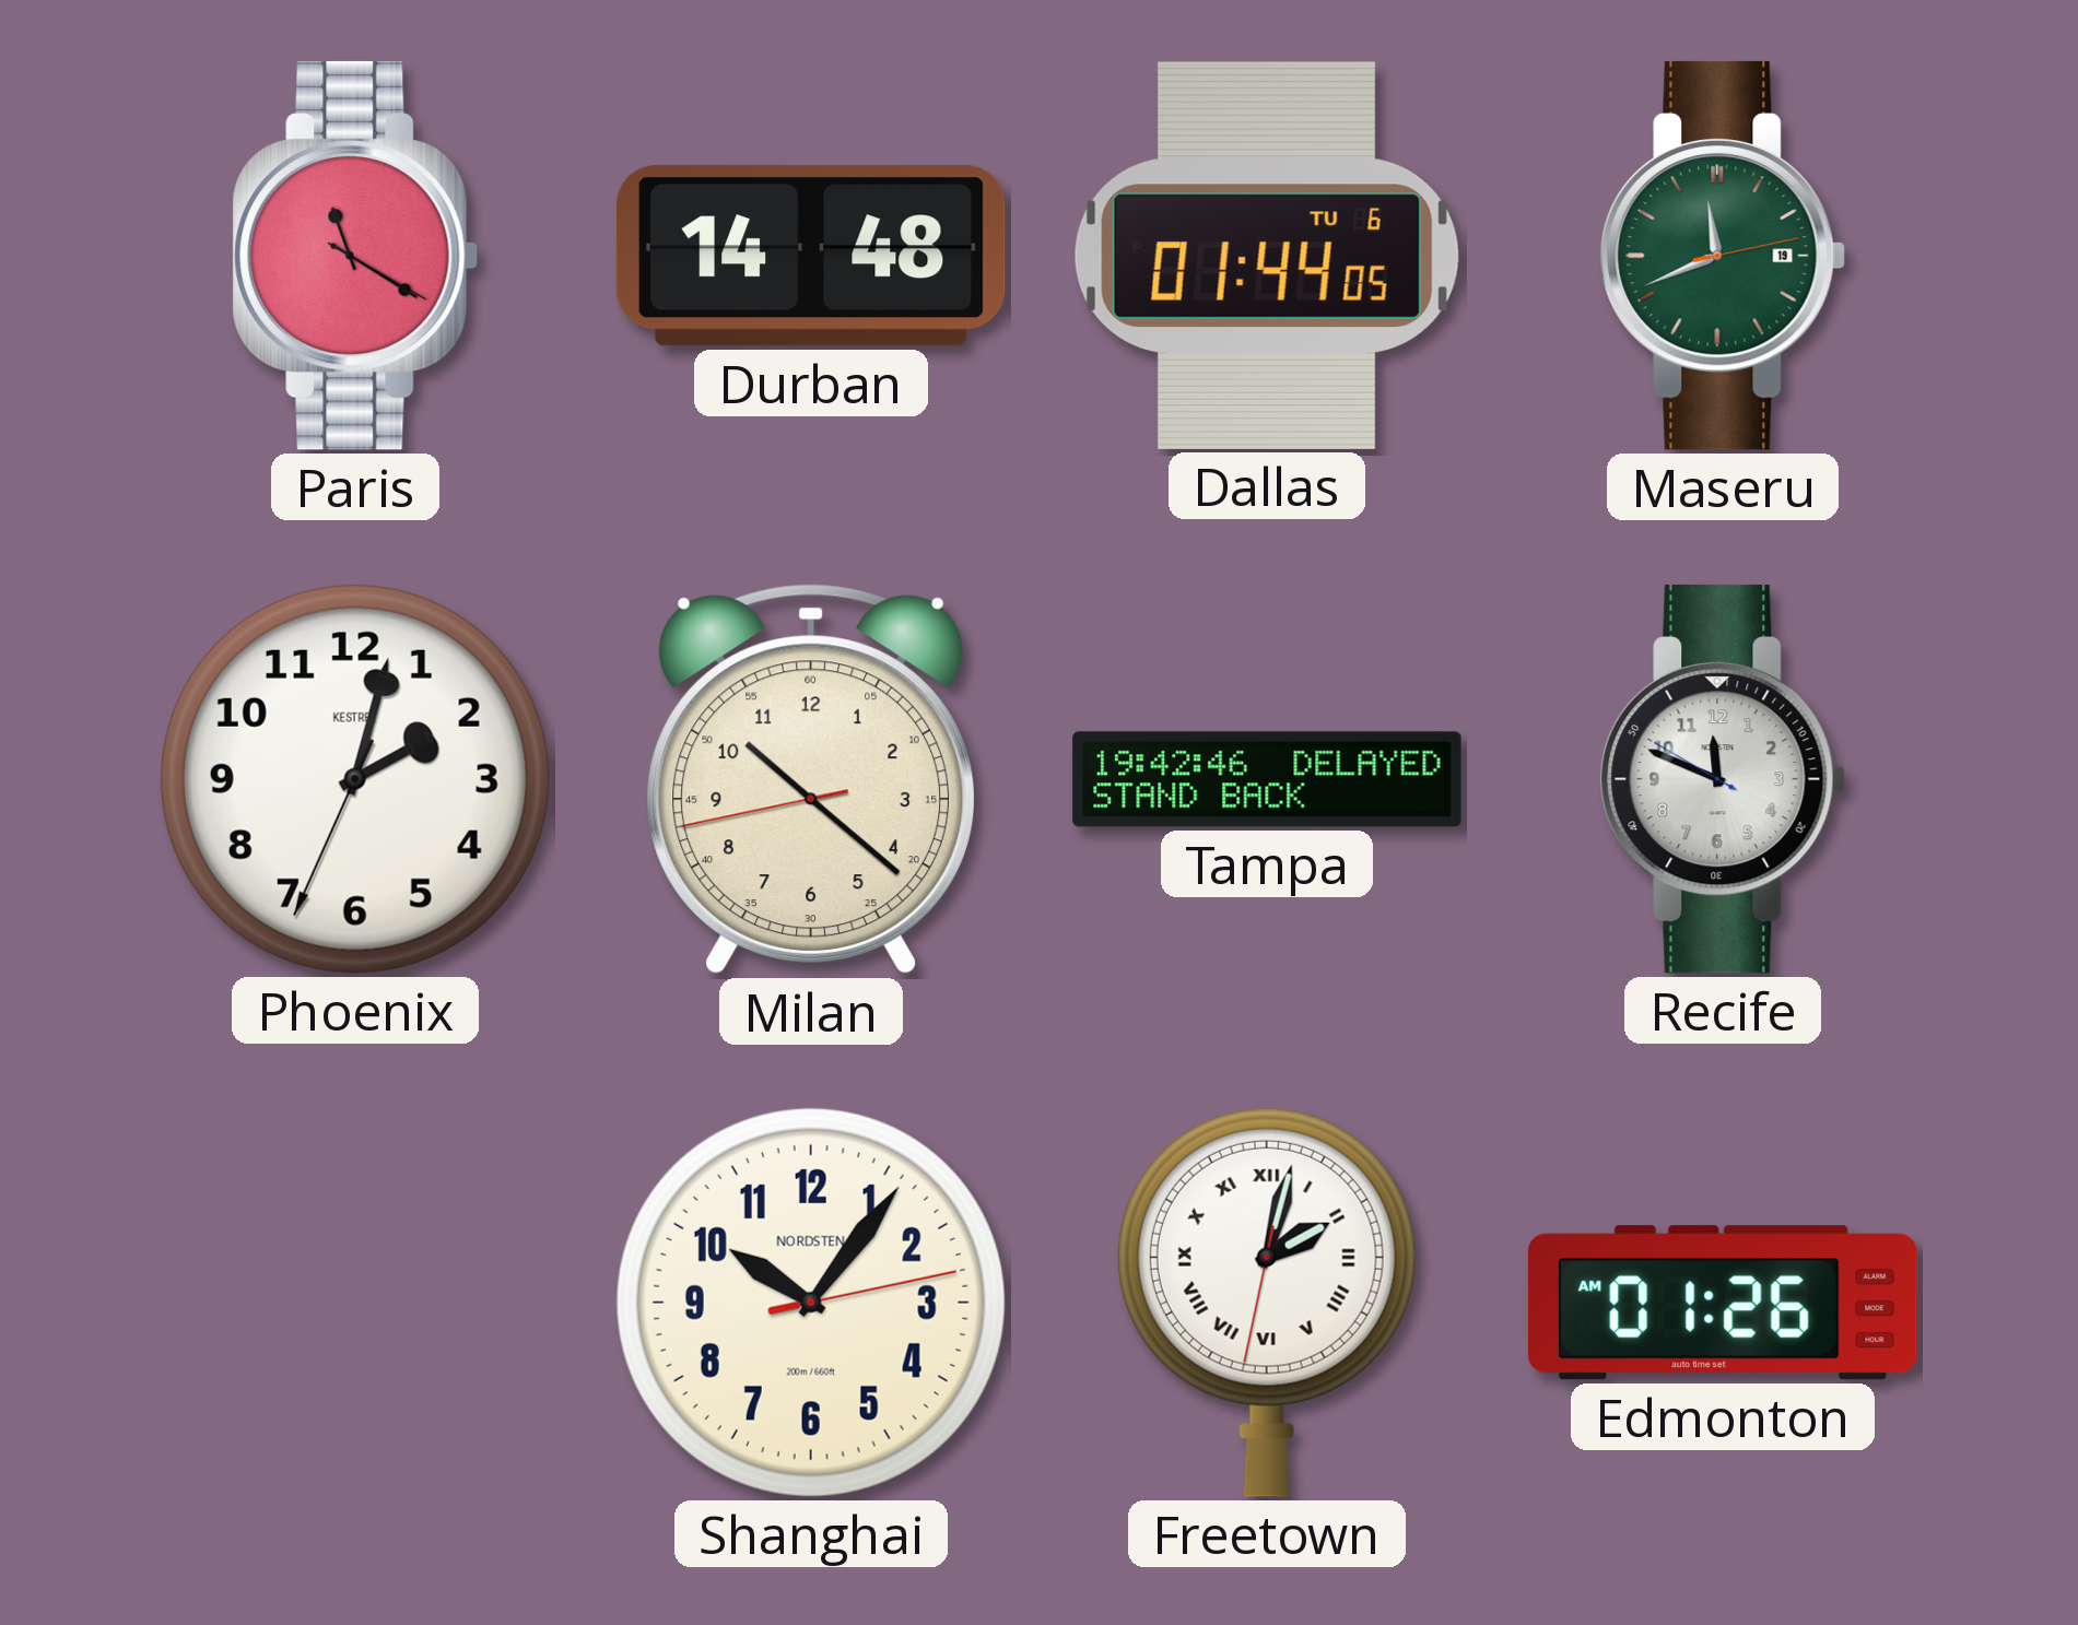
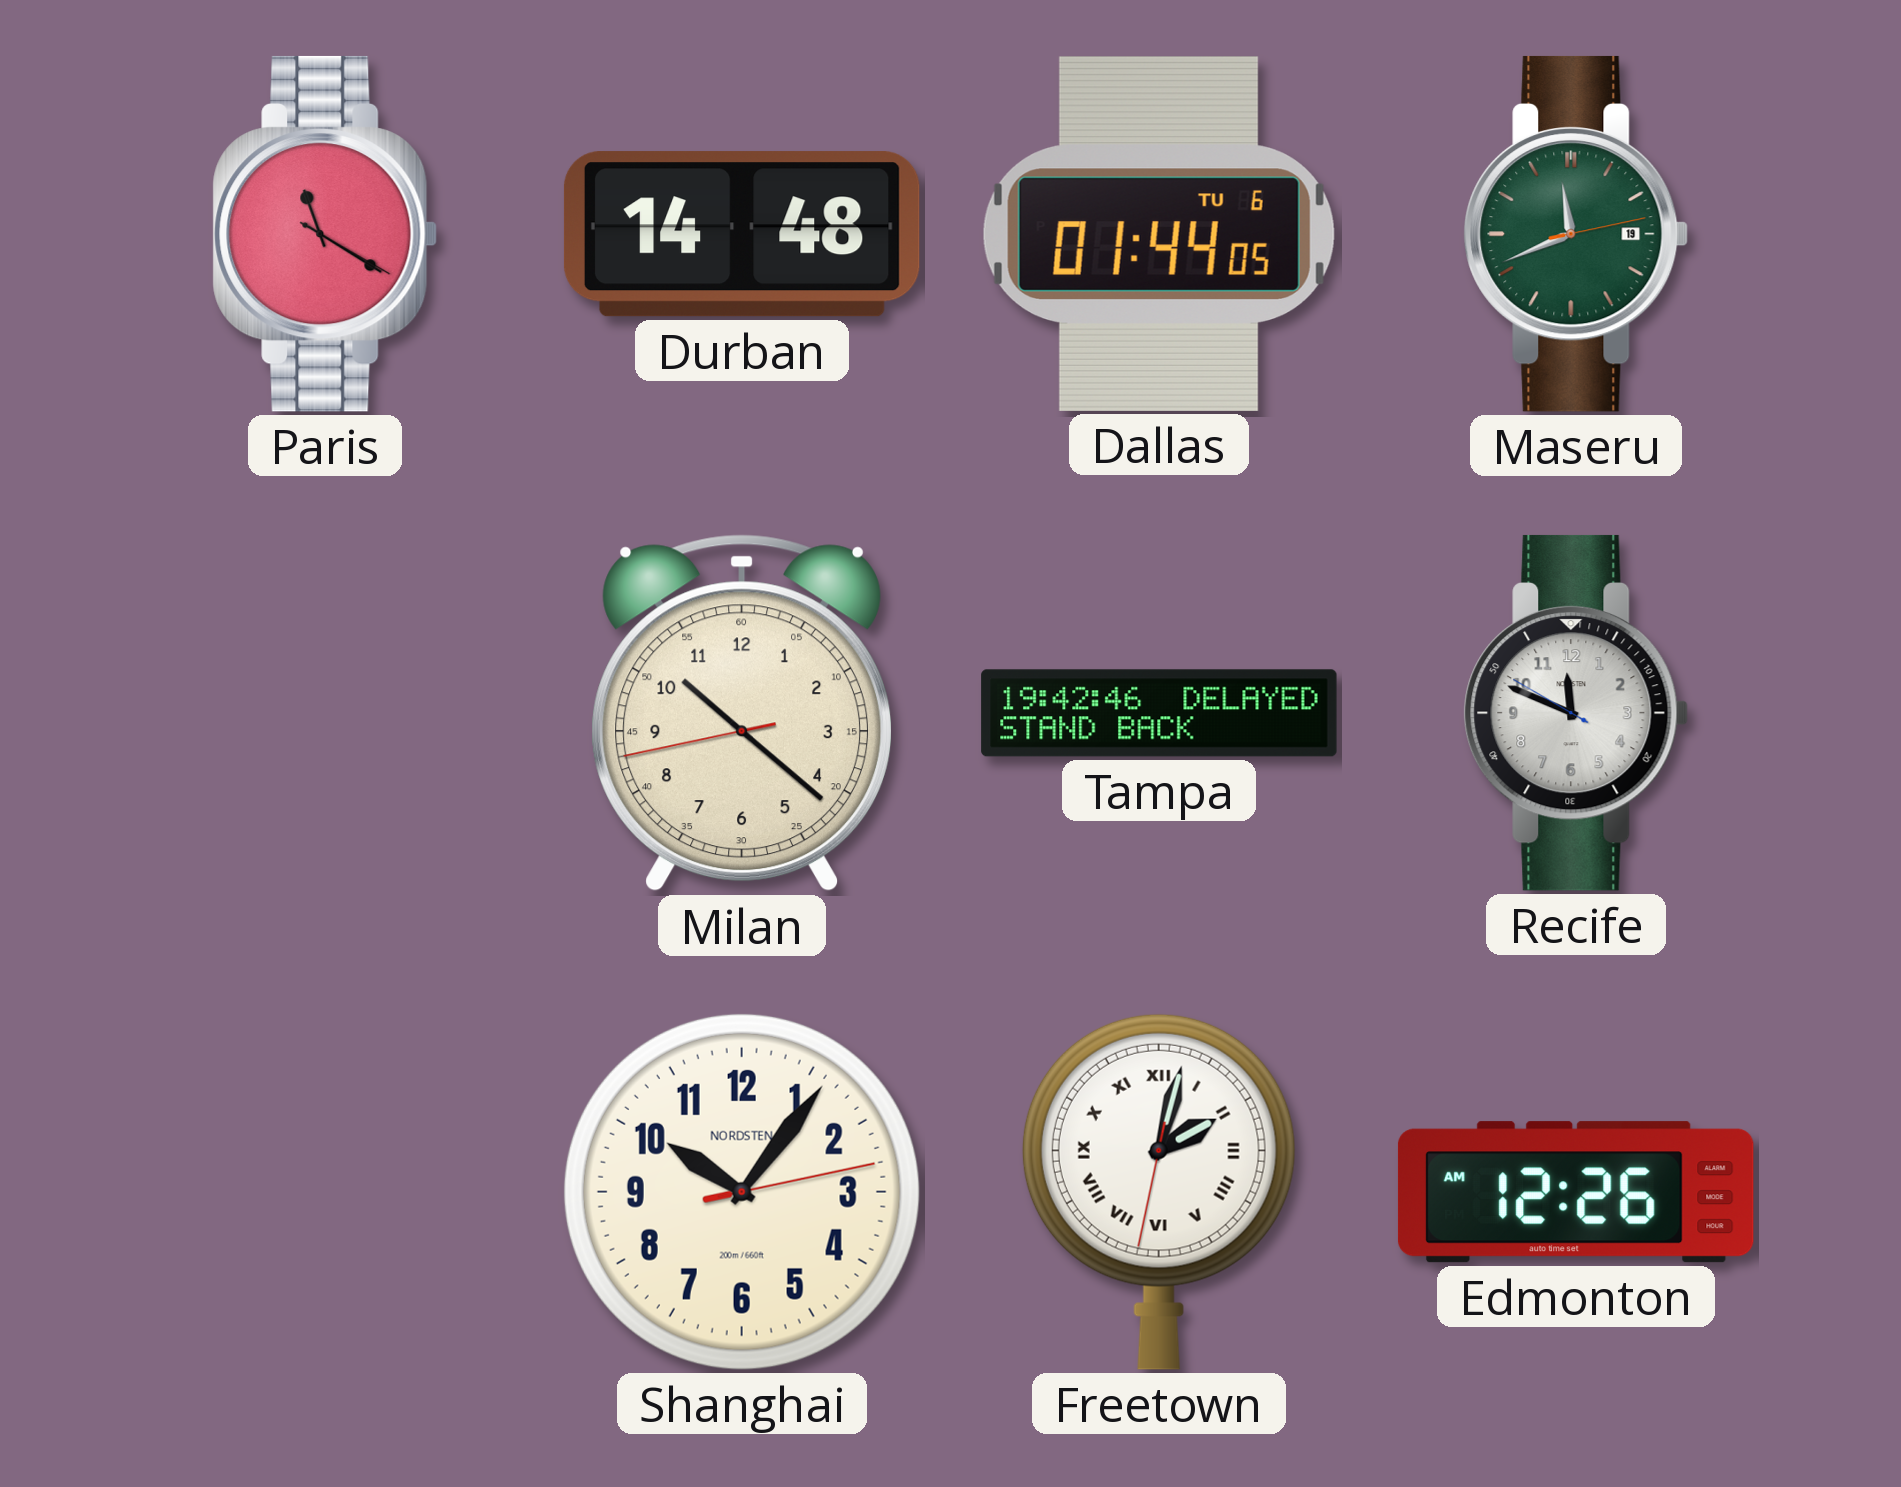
Phoenix: 2:02 -> none
Edmonton: 01:26 -> 12:26
